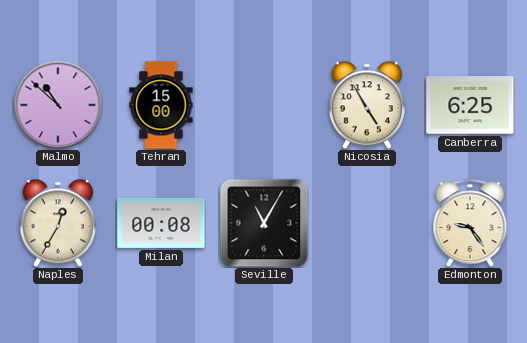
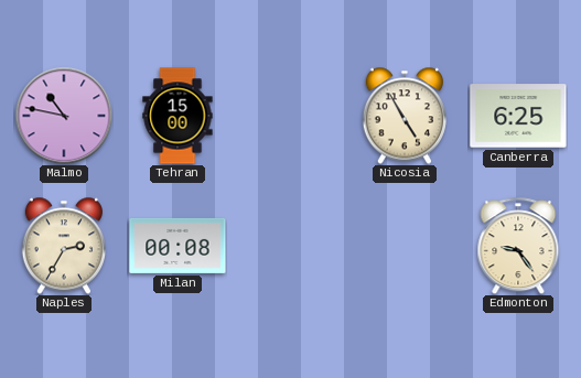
Malmo: 10:52 -> 10:47
Naples: 12:35 -> 2:35
Seville: 11:05 -> none
